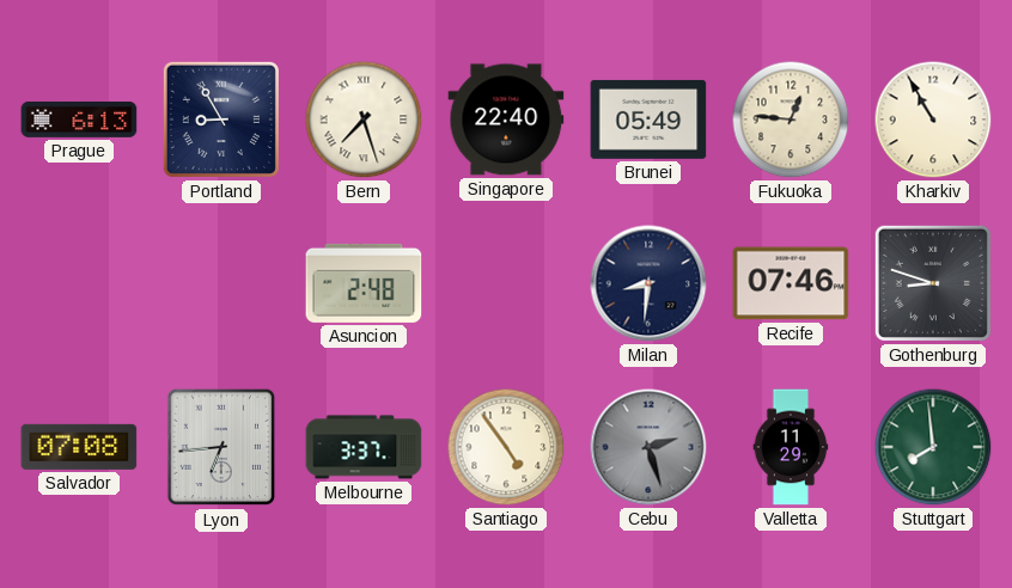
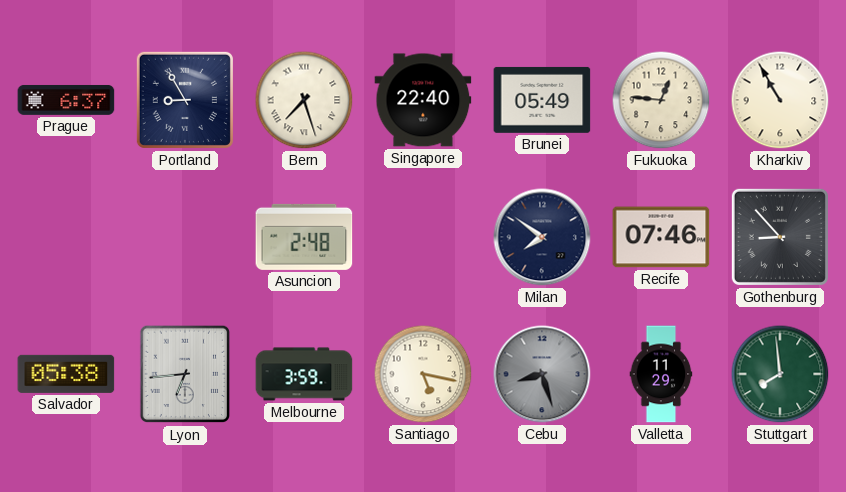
Prague: 6:13 -> 6:37
Milan: 8:31 -> 7:51
Gothenburg: 8:48 -> 8:53
Salvador: 07:08 -> 05:38
Melbourne: 3:37 -> 3:59
Santiago: 4:54 -> 5:17
Cebu: 2:27 -> 8:27
